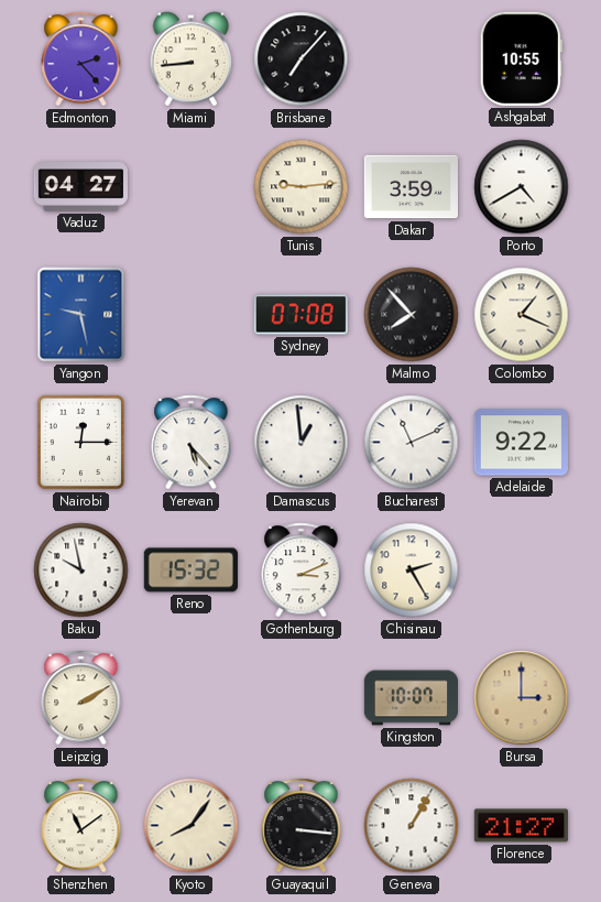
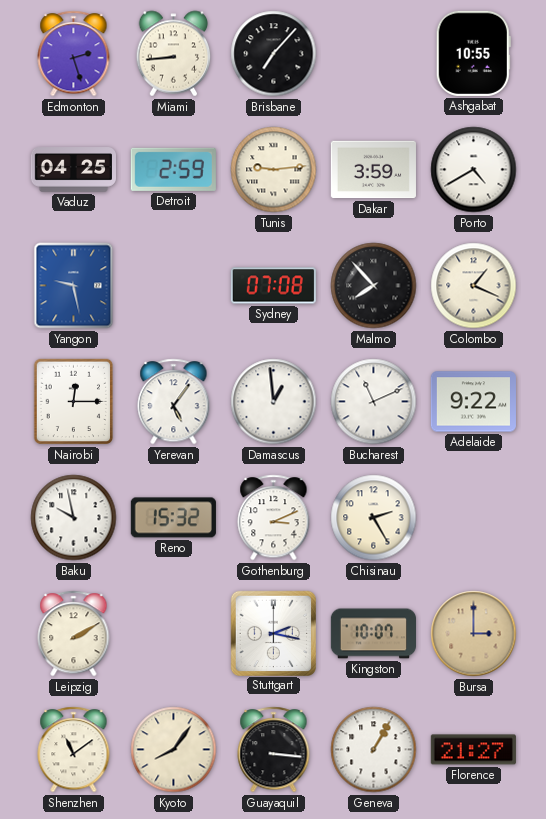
Edmonton: 2:23 -> 2:27
Vaduz: 04:27 -> 04:25
Detroit: none -> 2:59
Yerevan: 5:23 -> 5:06
Stuttgart: none -> 2:17
